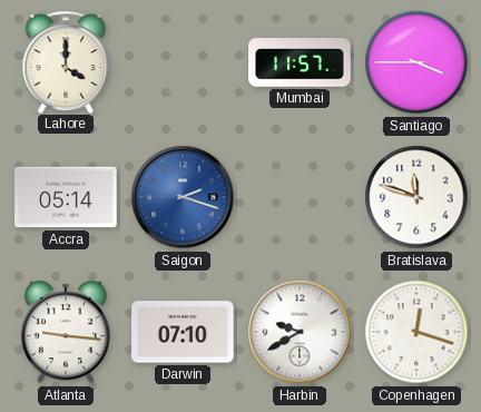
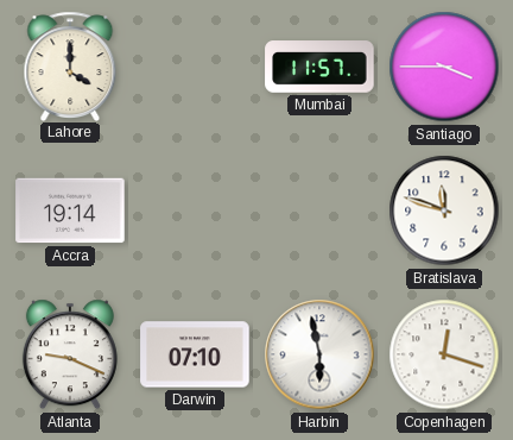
Accra: 05:14 -> 19:14
Saigon: 2:18 -> none
Atlanta: 9:16 -> 9:19
Harbin: 9:40 -> 5:58
